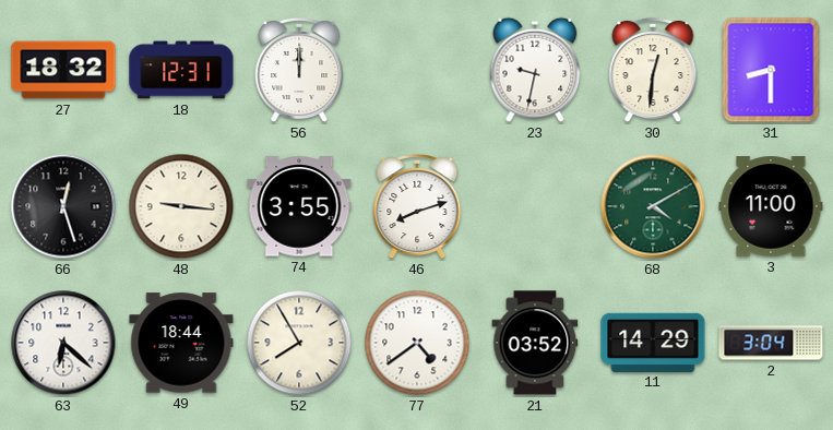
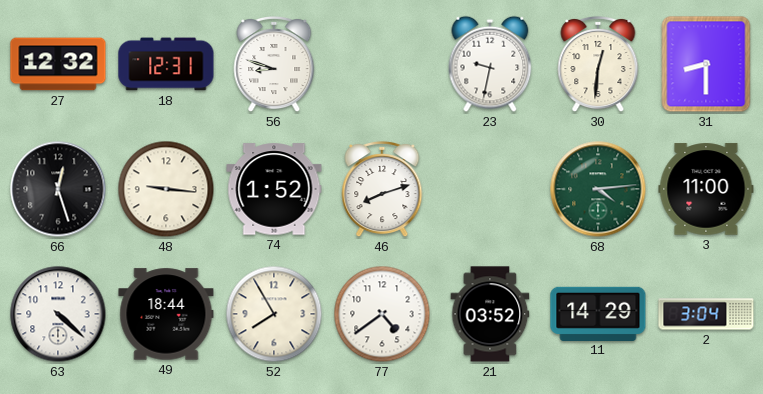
27: 18:32 -> 12:32
56: 12:00 -> 8:48
74: 3:55 -> 1:52
68: 4:10 -> 4:14
63: 6:22 -> 4:22
